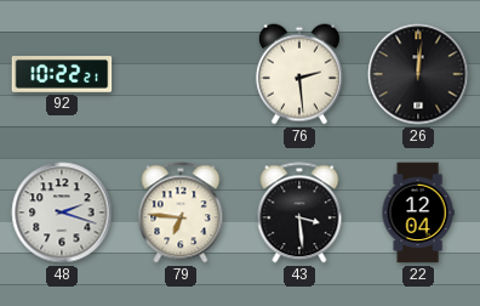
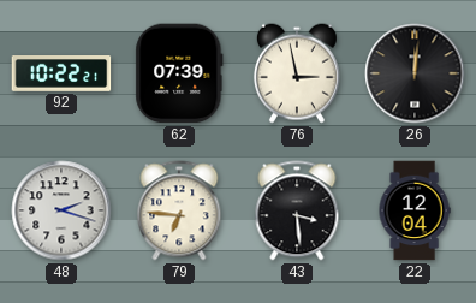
62: none -> 07:39
76: 2:29 -> 2:58
